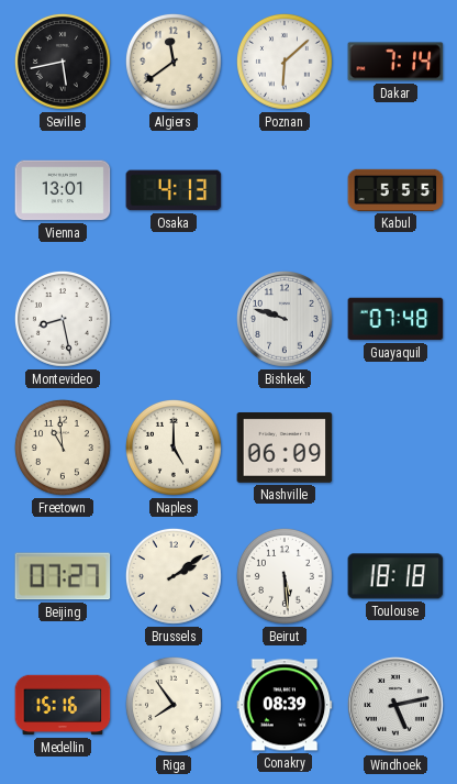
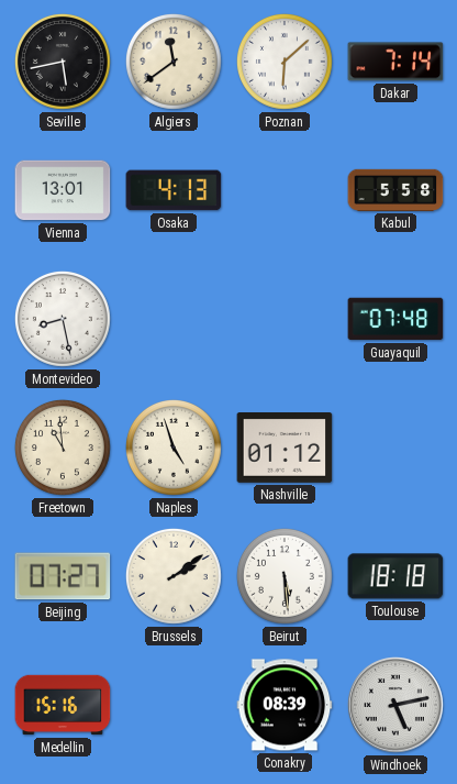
Kabul: 5:55 -> 5:58
Bishkek: 9:48 -> none
Naples: 5:00 -> 4:57
Nashville: 06:09 -> 01:12
Riga: 7:54 -> none
